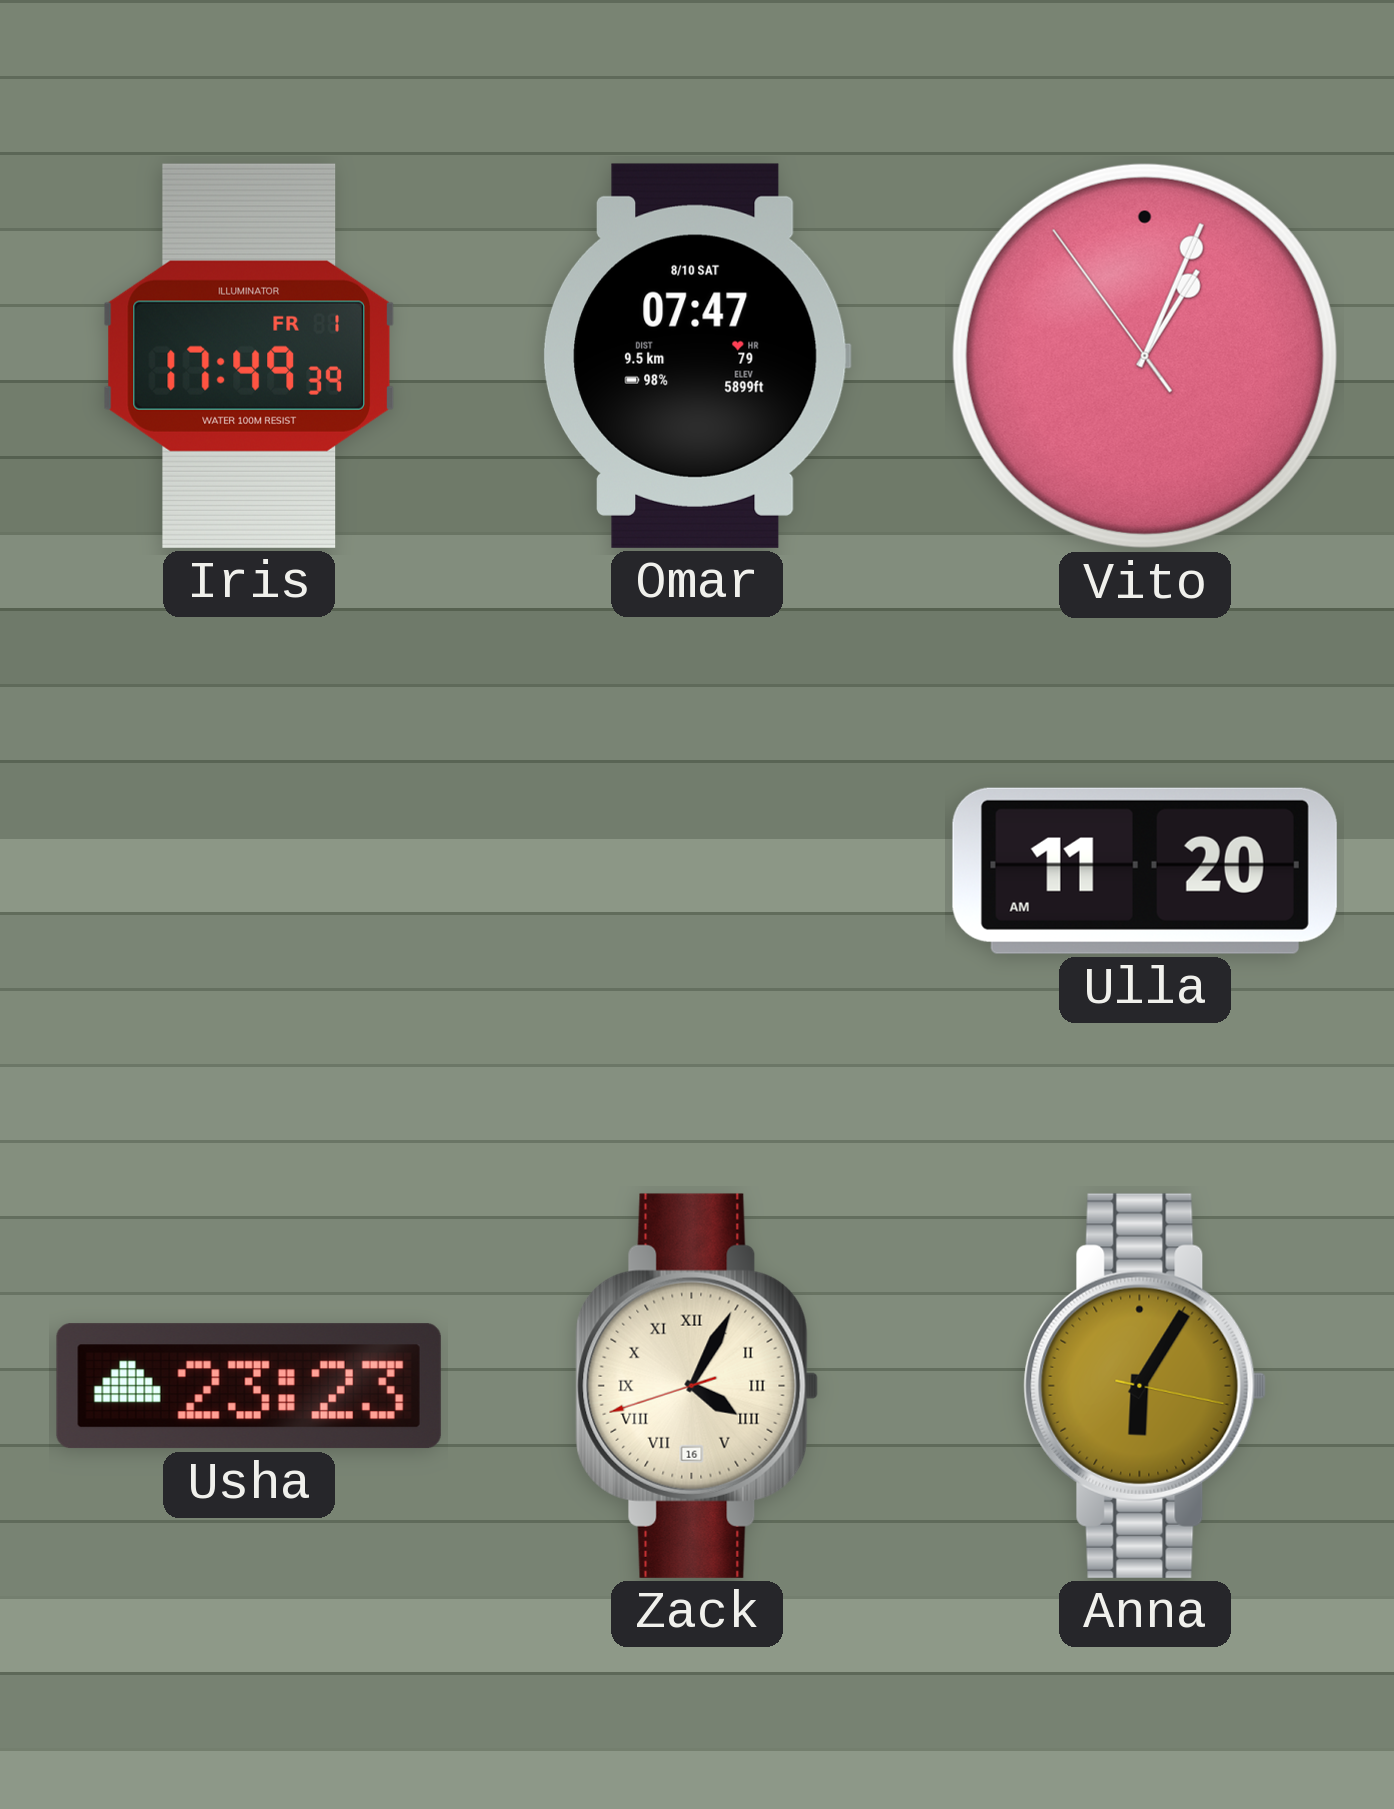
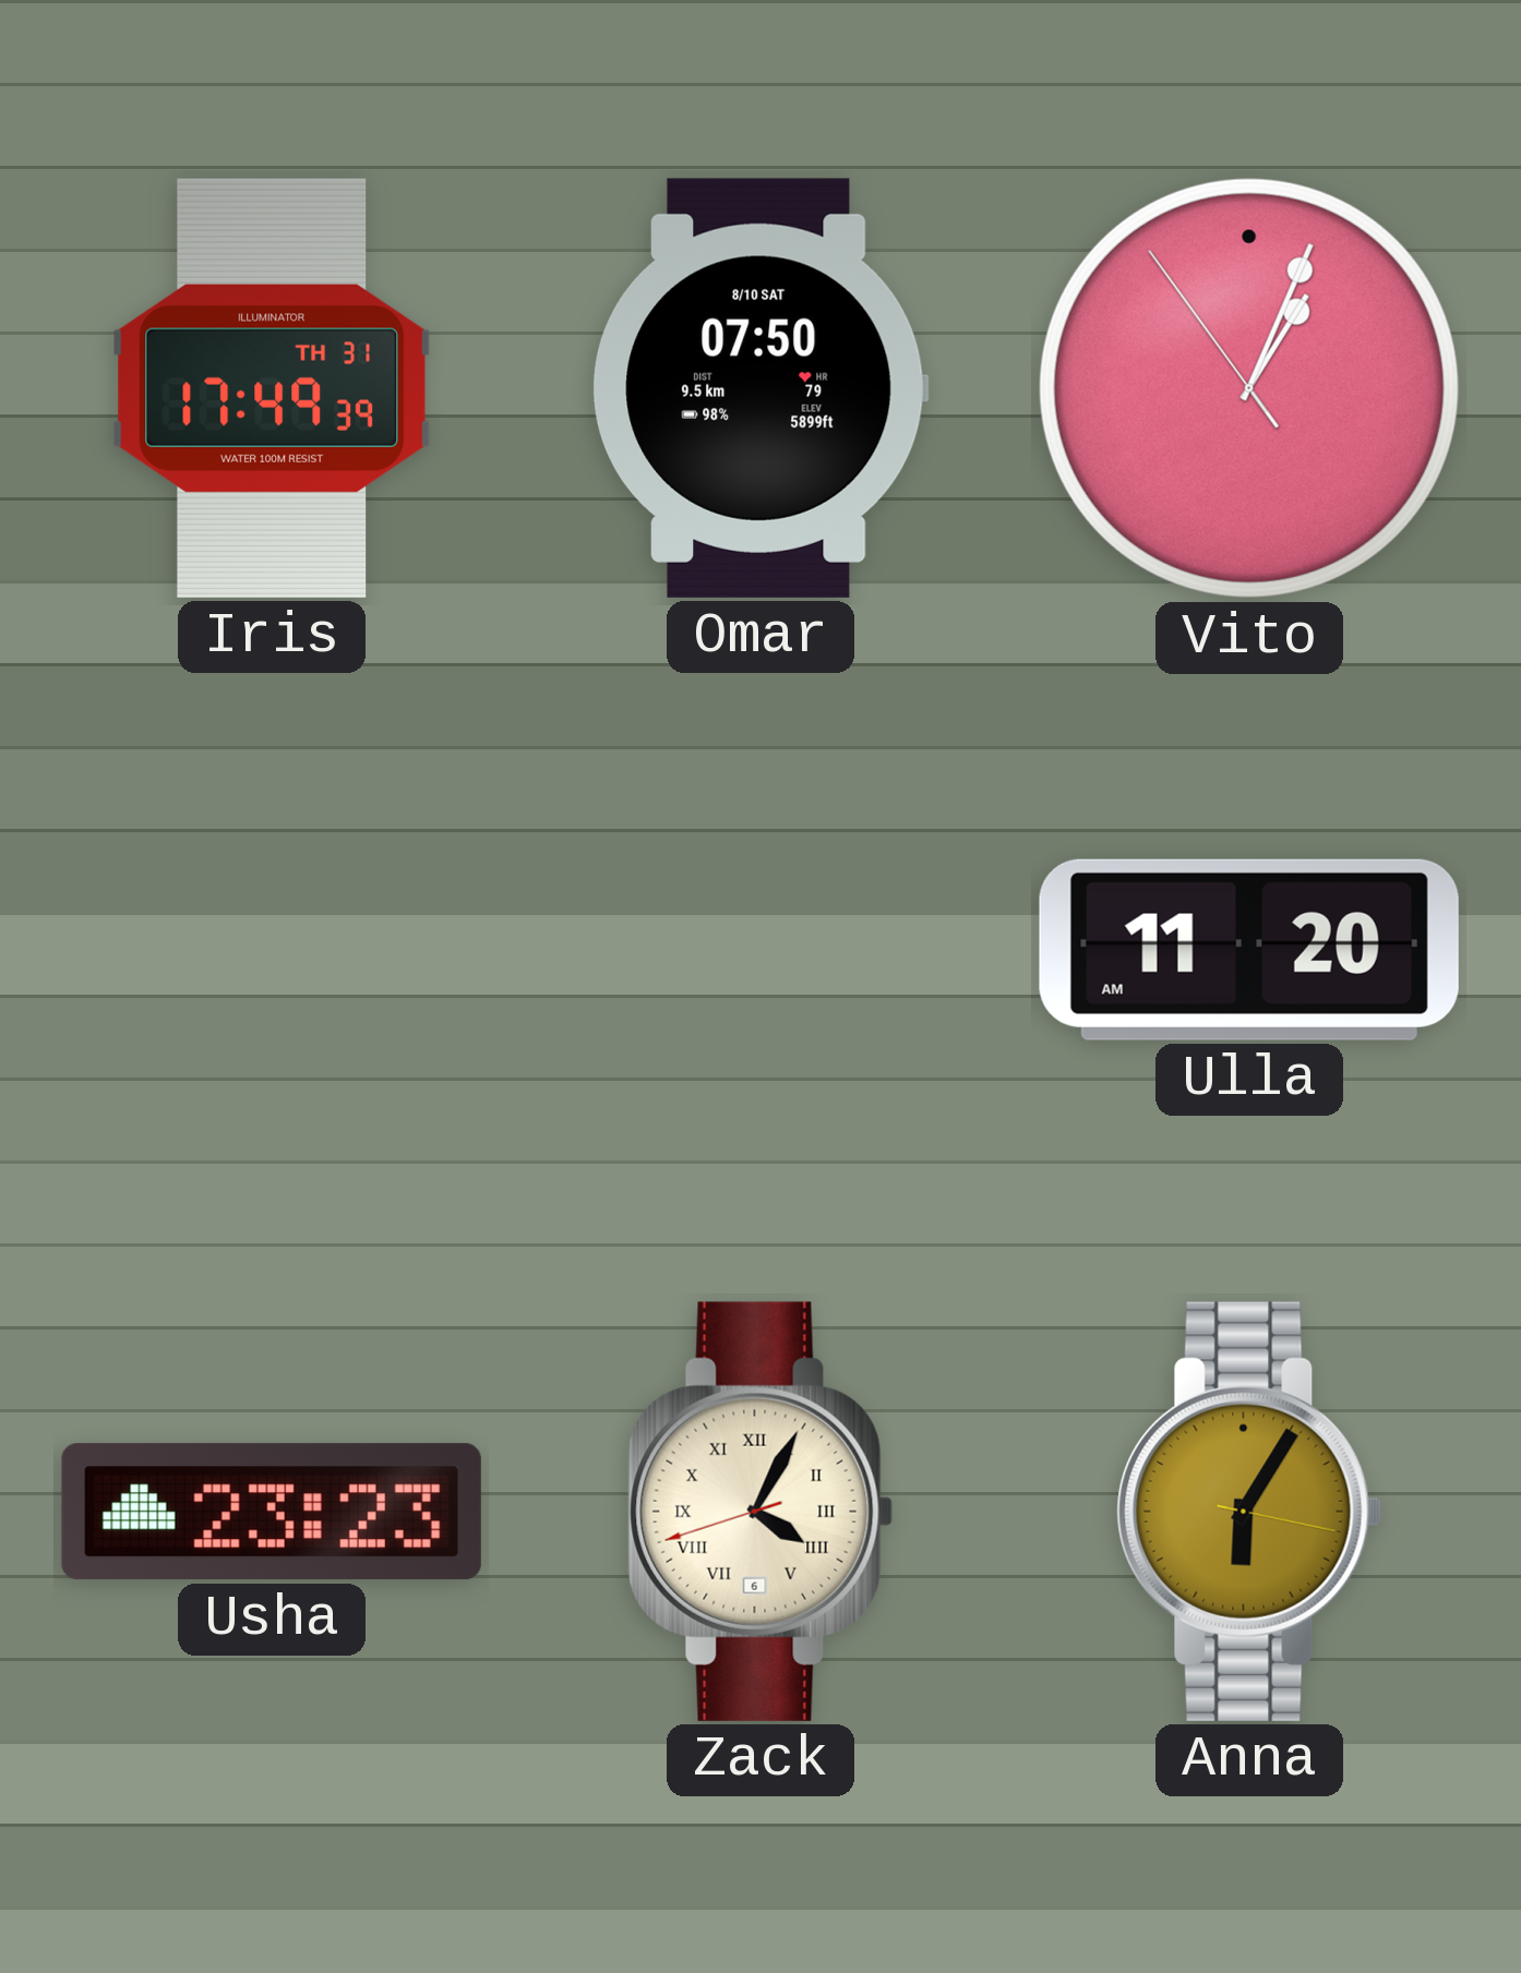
Iris date: FR 1 -> TH 31
Omar: 07:47 -> 07:50
Zack date: 16 -> 6
